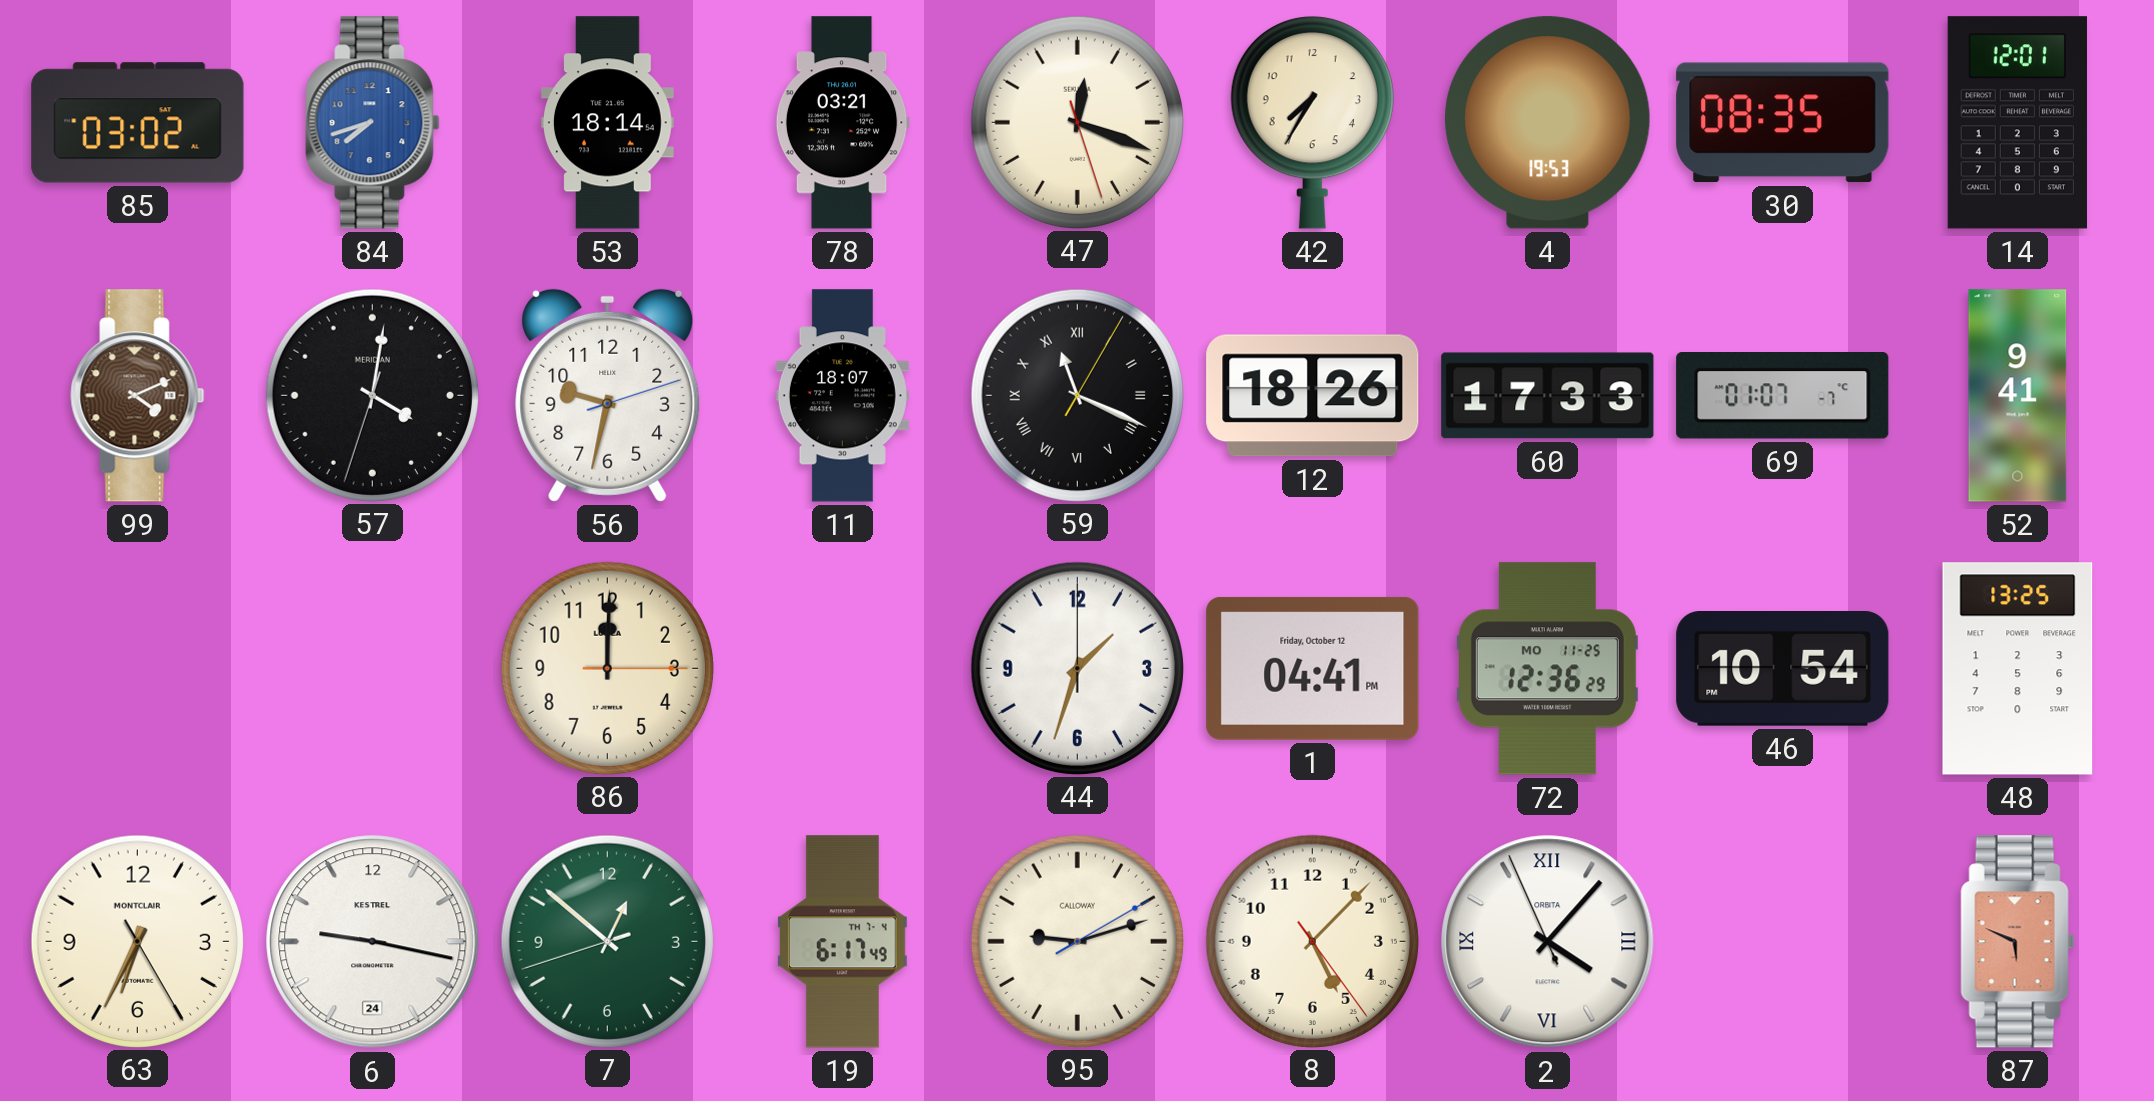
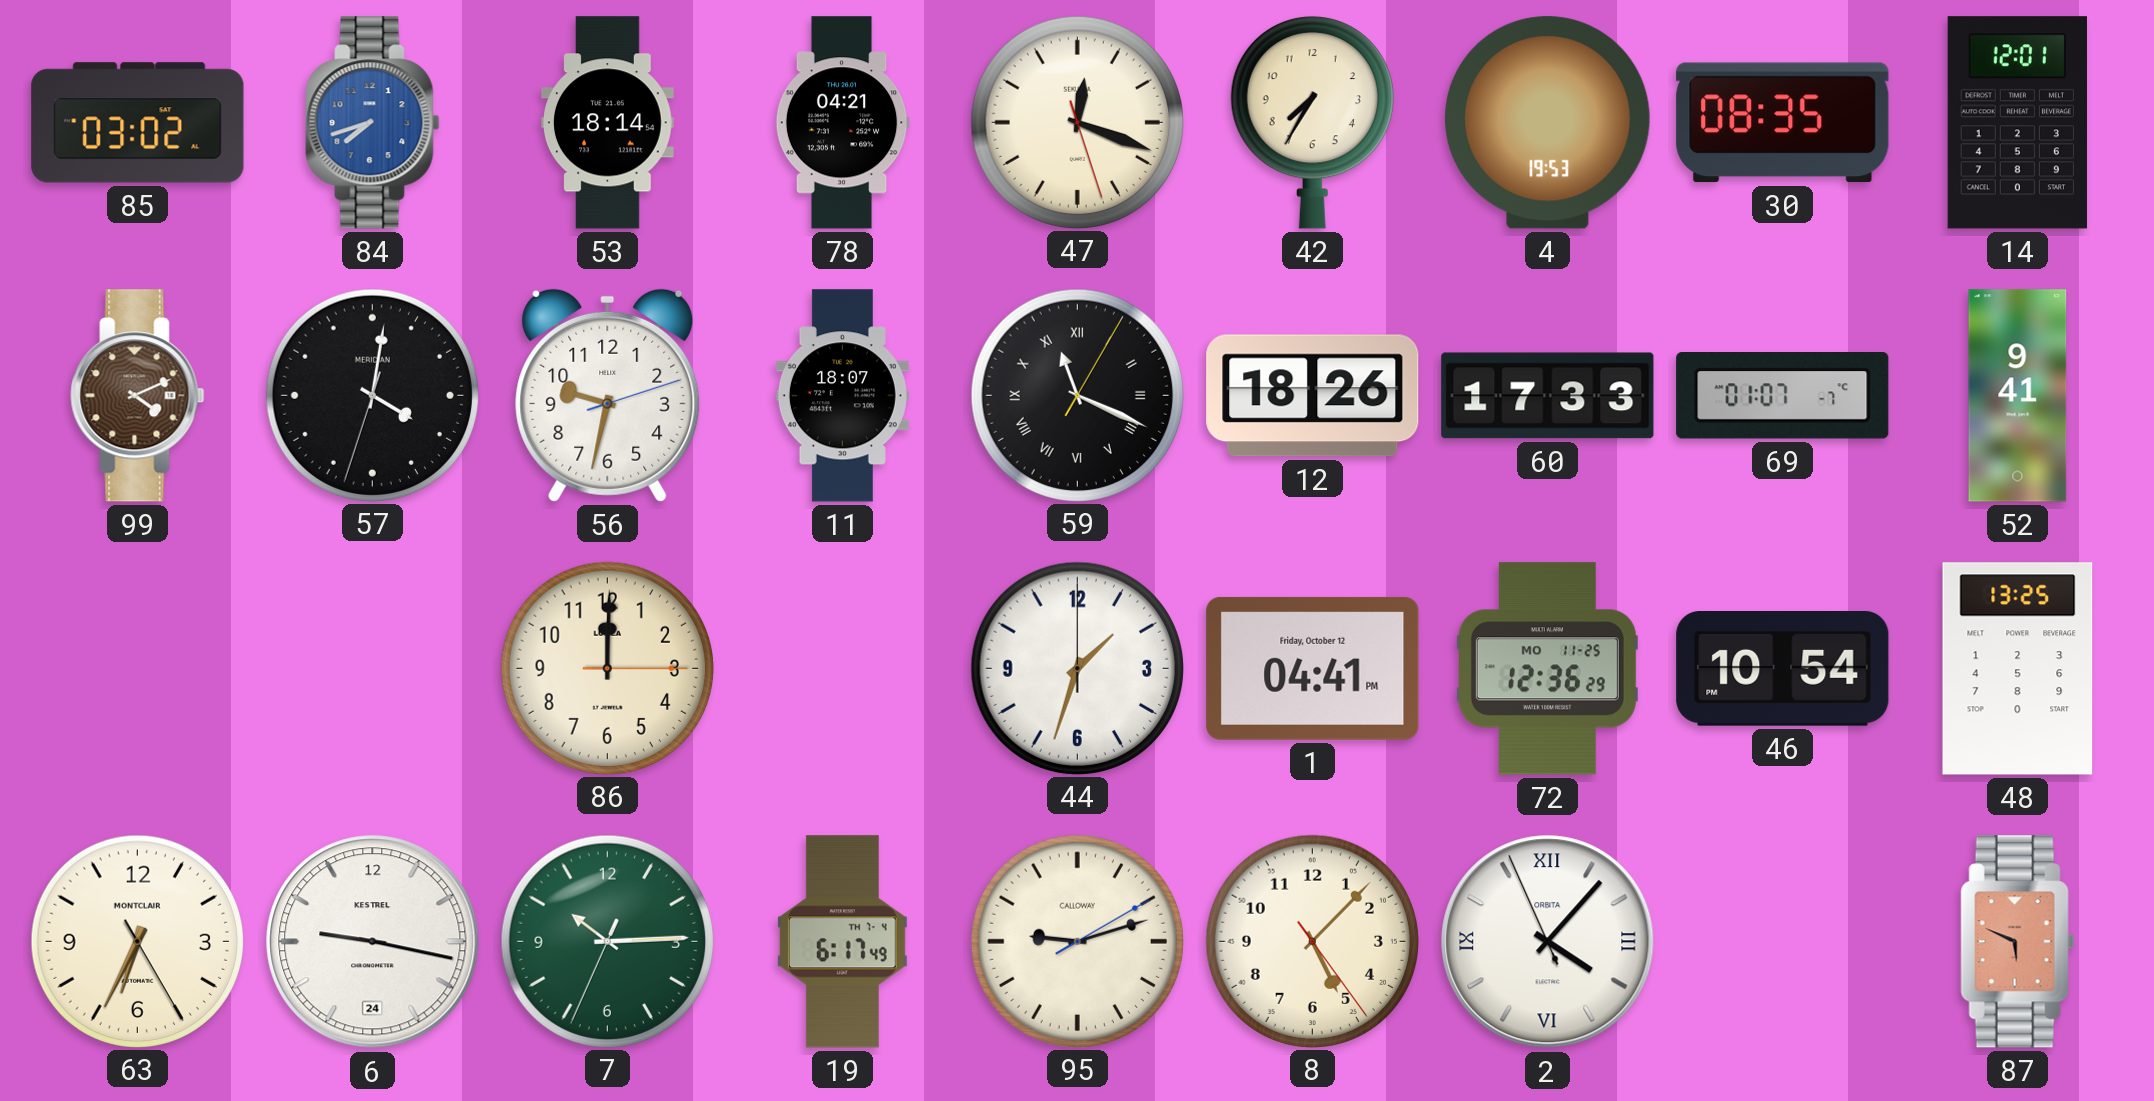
78: 03:21 -> 04:21
7: 12:51 -> 10:14
